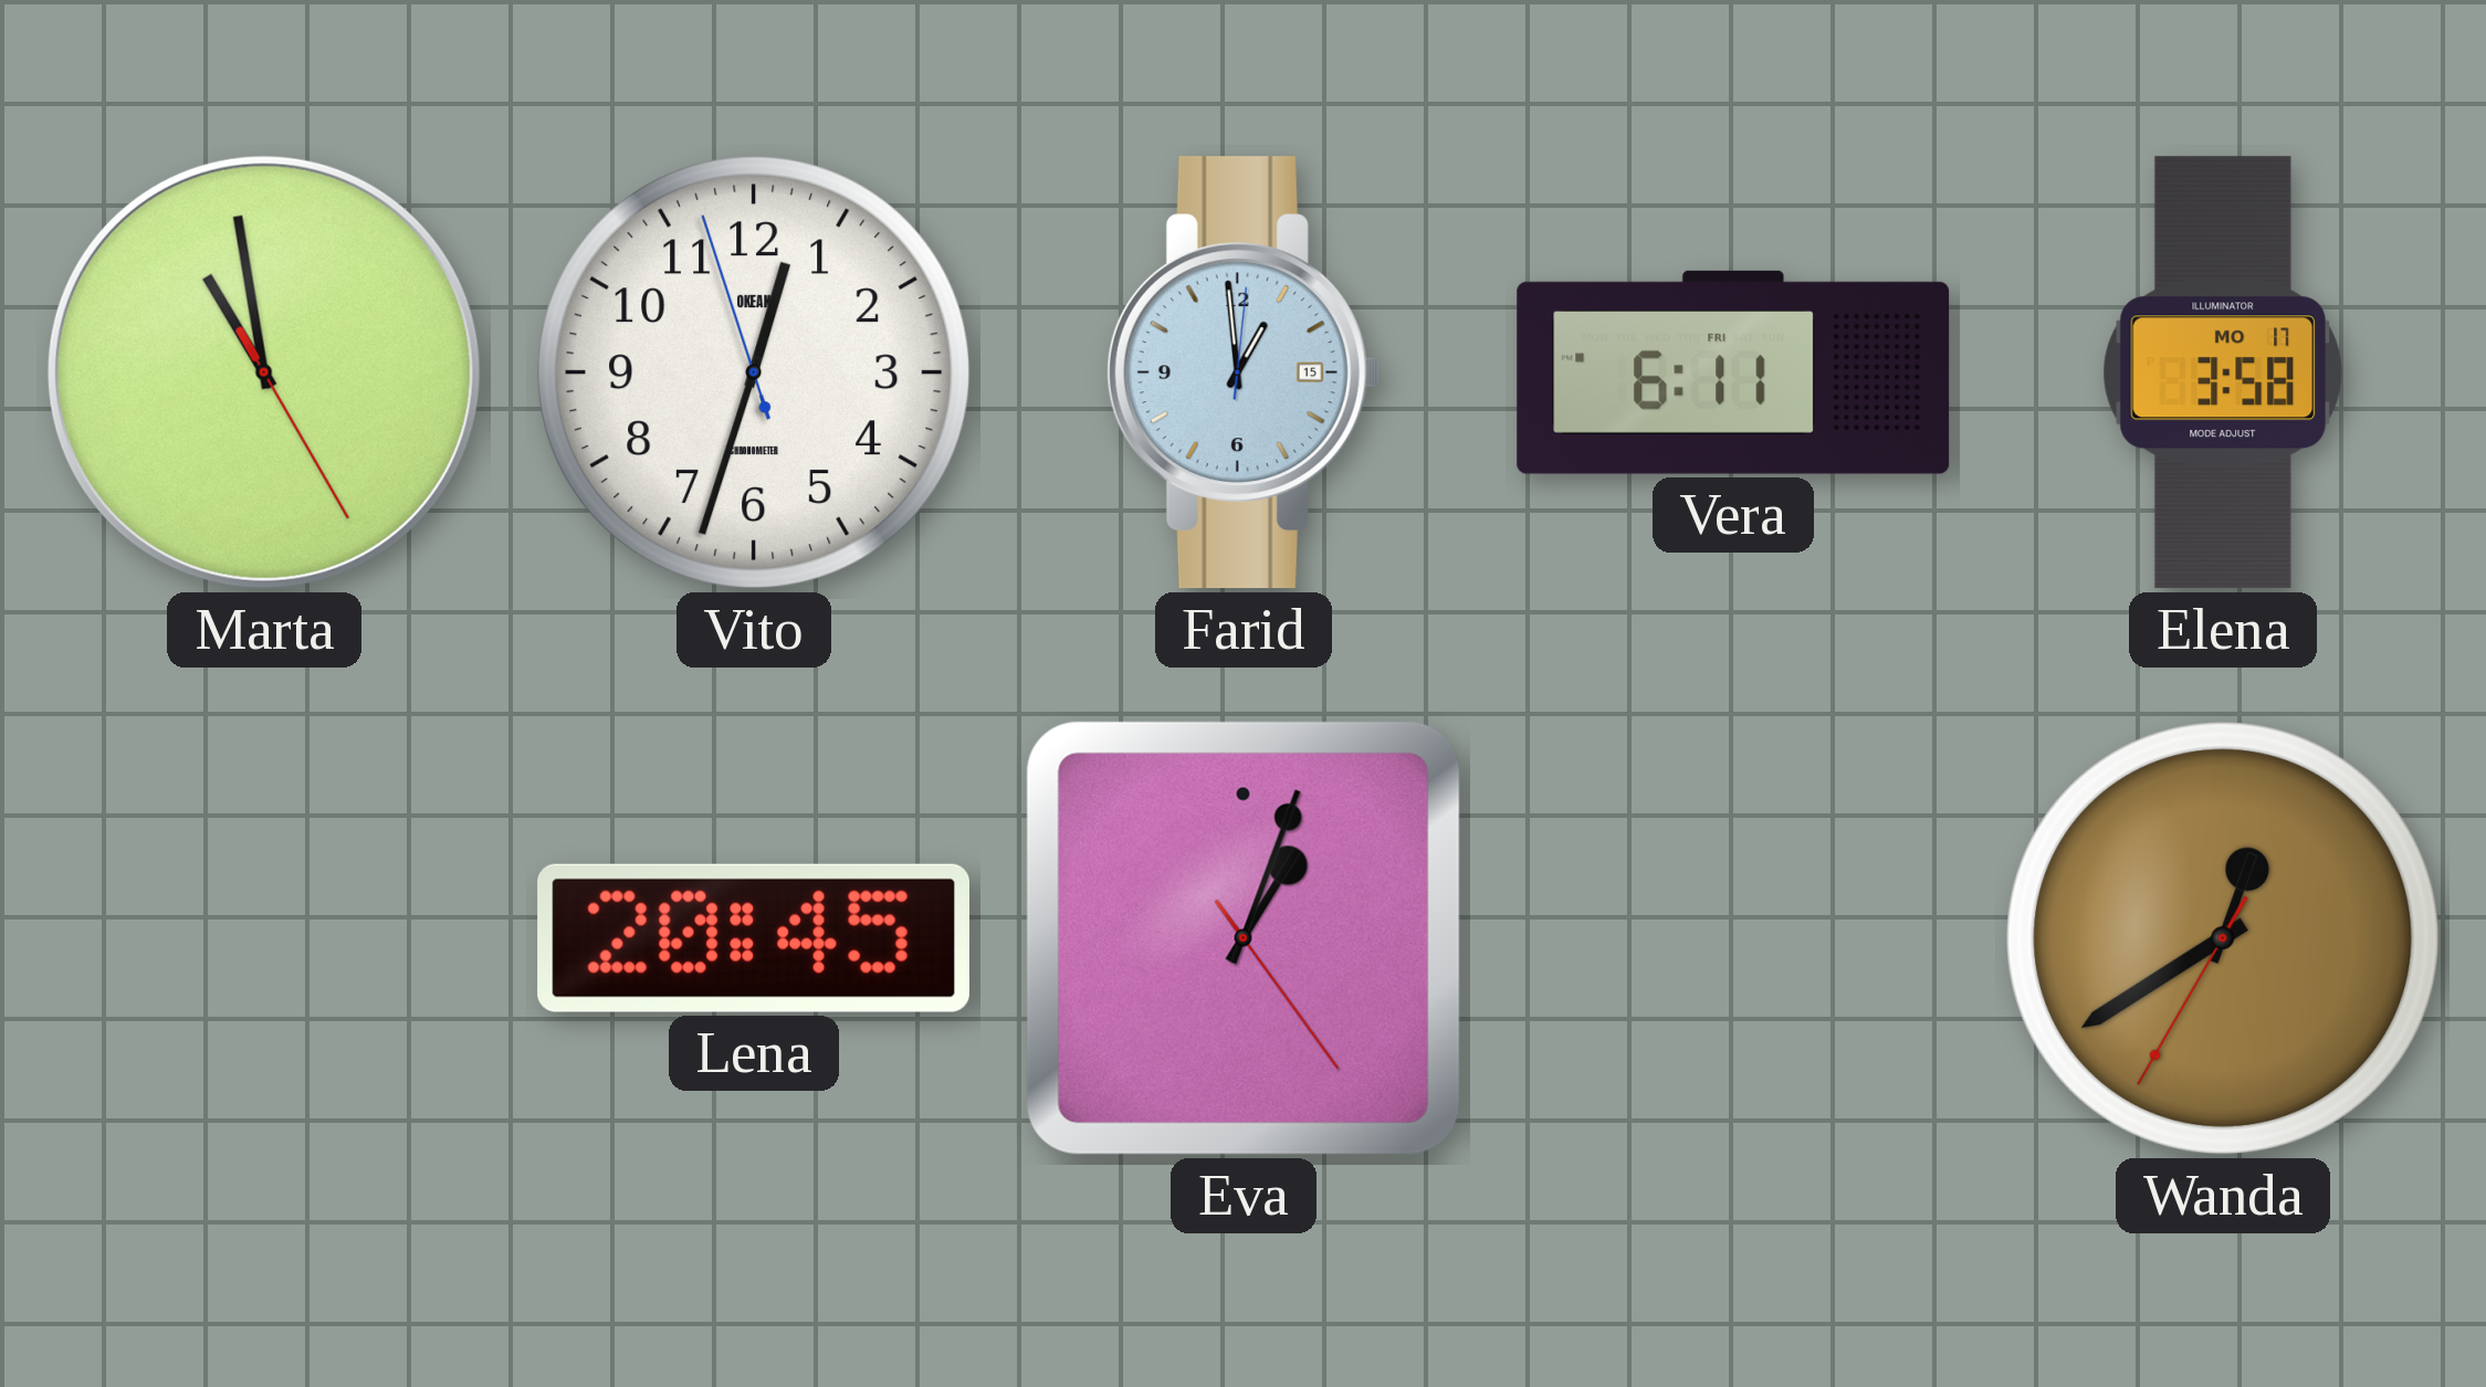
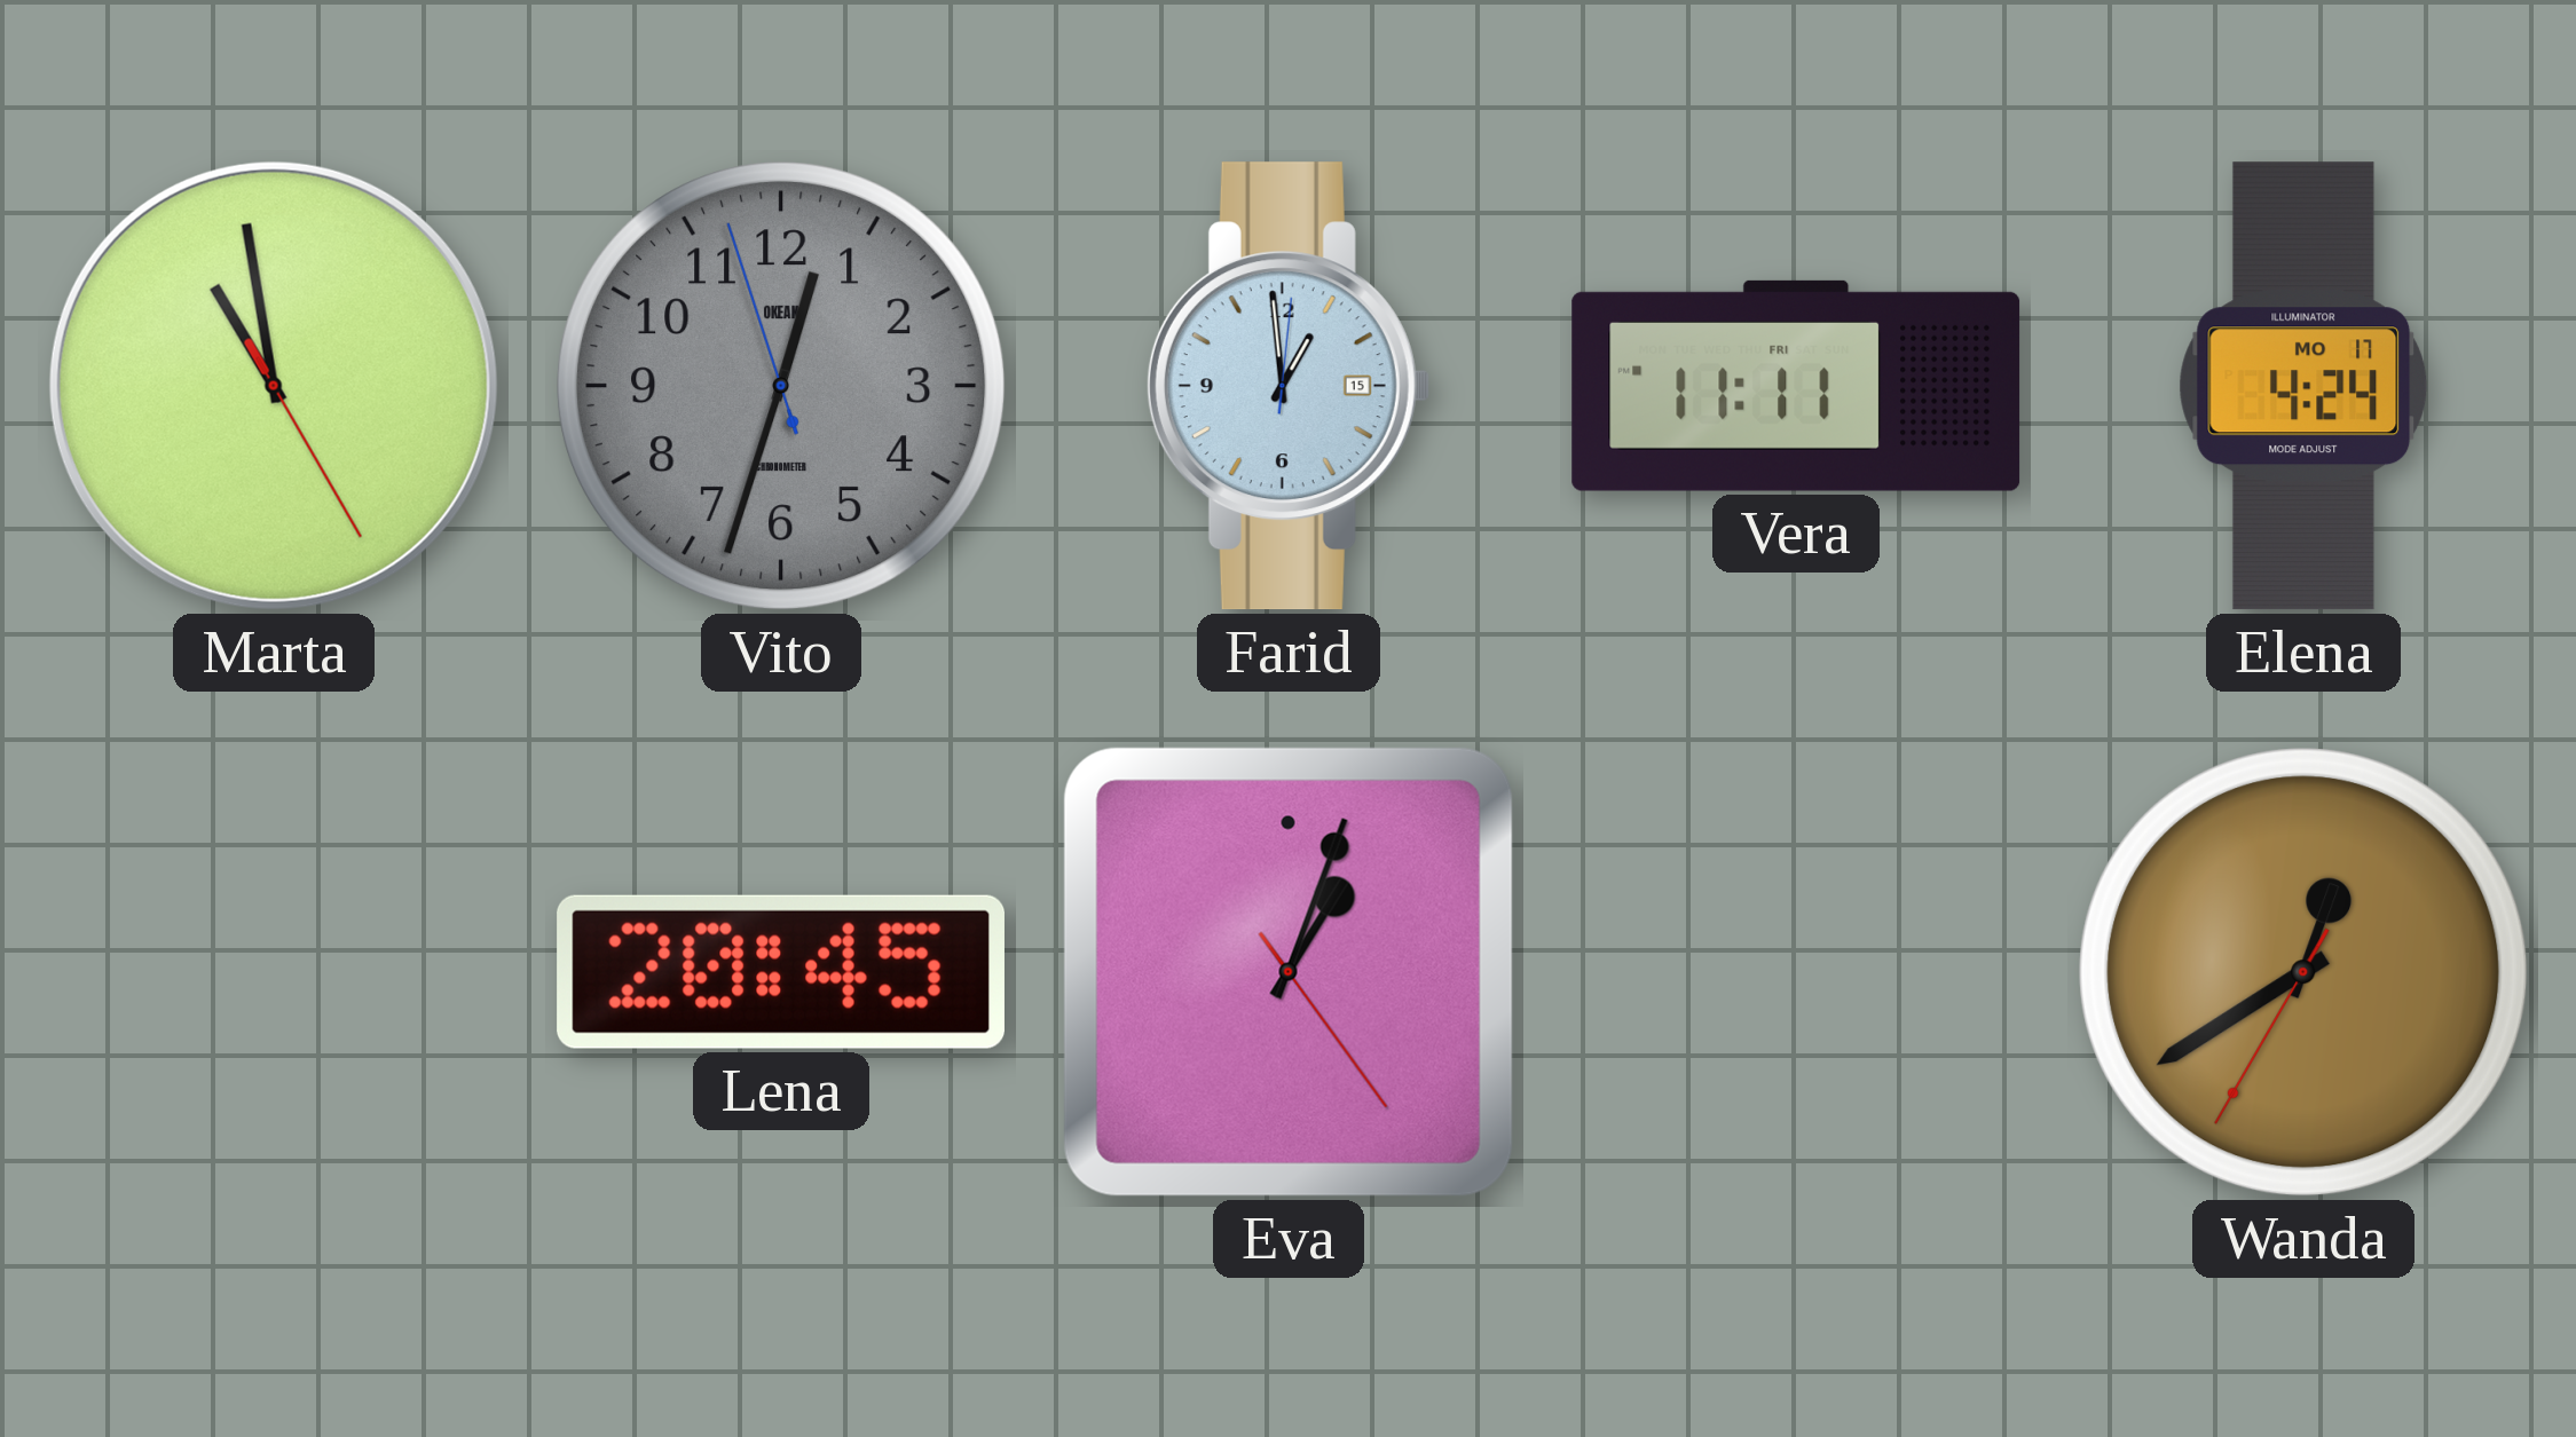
Vito dial: white -> grey
Vera: 6:11 -> 11:11
Elena: 3:58 -> 4:24
